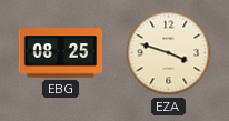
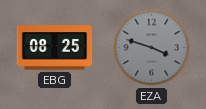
EZA dial: cream -> grey
